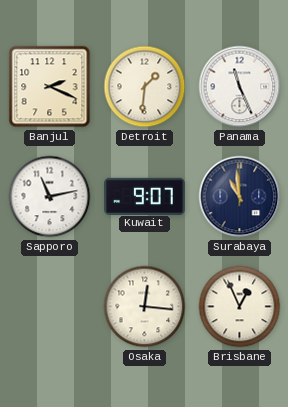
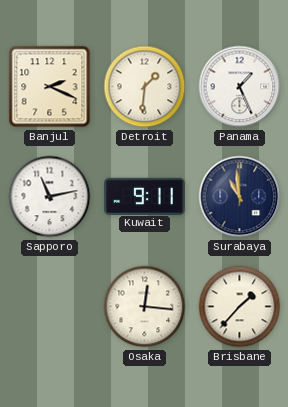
Panama: 11:26 -> 1:26
Kuwait: 9:07 -> 9:11
Brisbane: 12:56 -> 1:37
